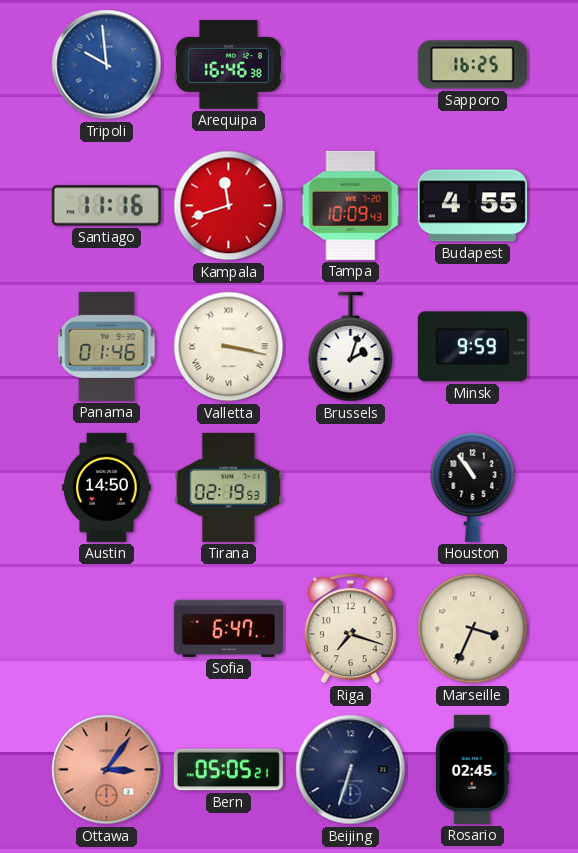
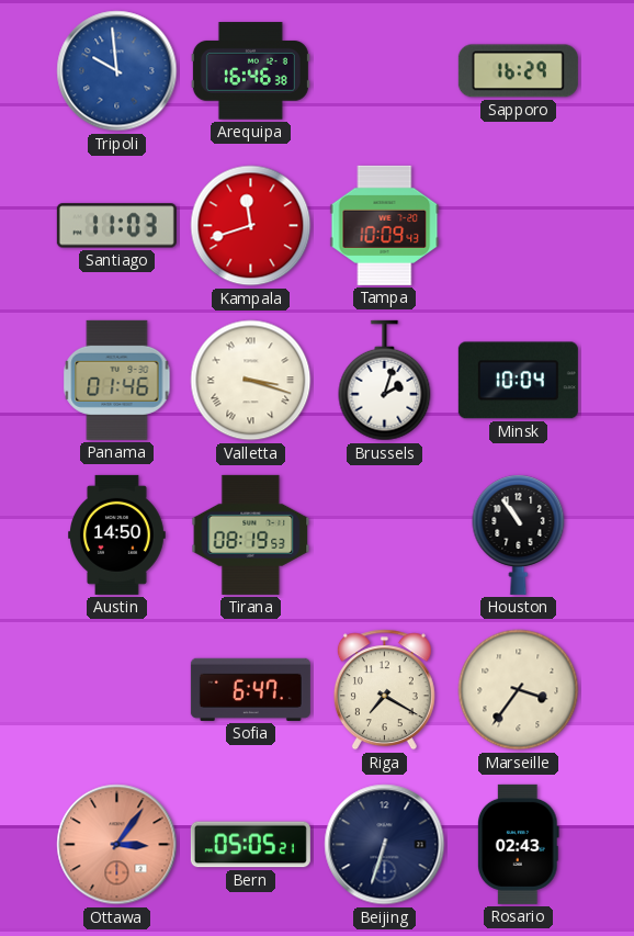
Sapporo: 16:25 -> 16:29
Santiago: 11:16 -> 11:03
Budapest: 4:55 -> none
Valletta: 3:17 -> 3:18
Minsk: 9:59 -> 10:04
Tirana: 02:19 -> 08:19
Riga: 7:18 -> 7:20
Marseille: 3:34 -> 3:36
Rosario: 02:45 -> 02:43
